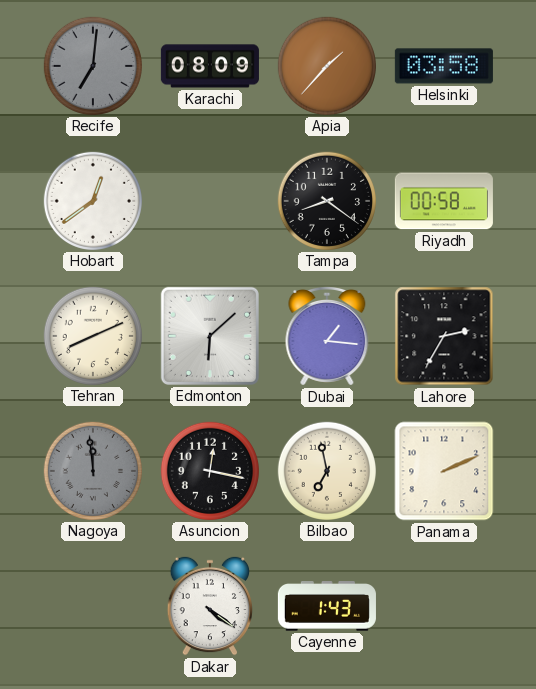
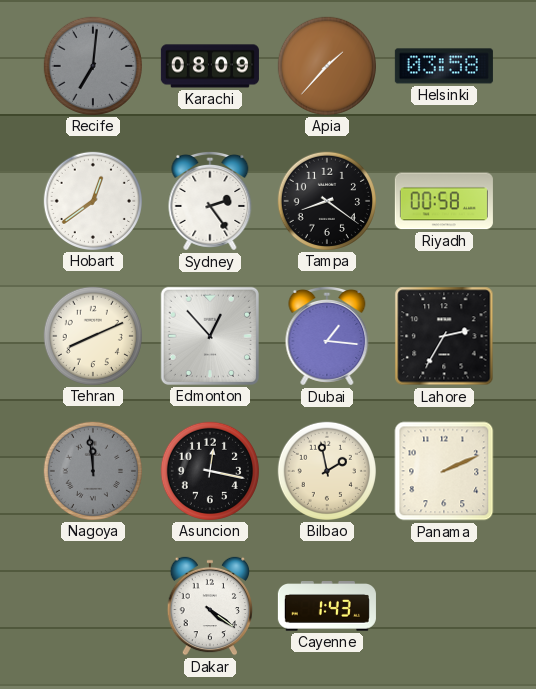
Sydney: none -> 2:24
Edmonton: 6:08 -> 12:53
Bilbao: 6:58 -> 1:58
